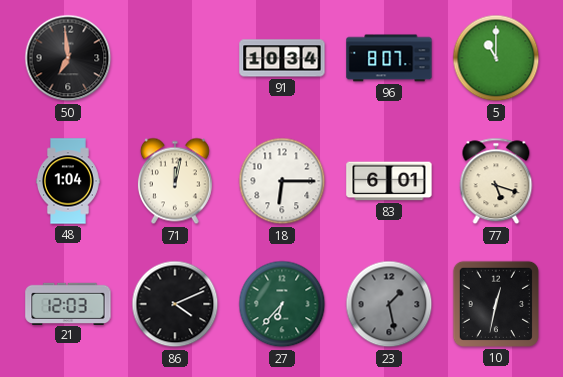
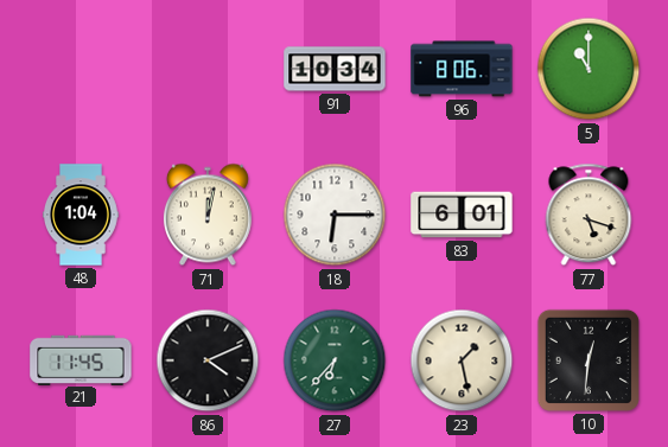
50: 6:59 -> none
96: 8:07 -> 8:06
21: 12:03 -> 11:45
23 dial: grey -> cream
10: 12:32 -> 12:31
